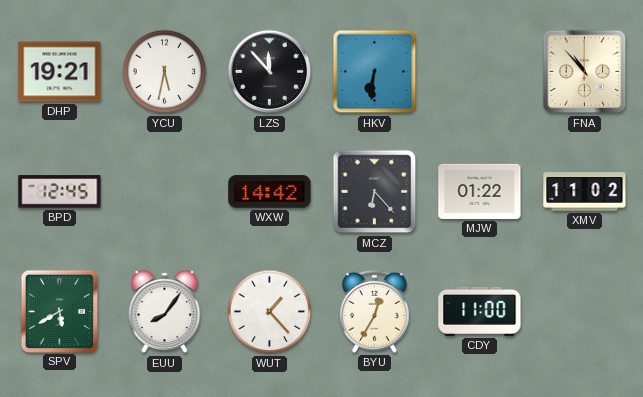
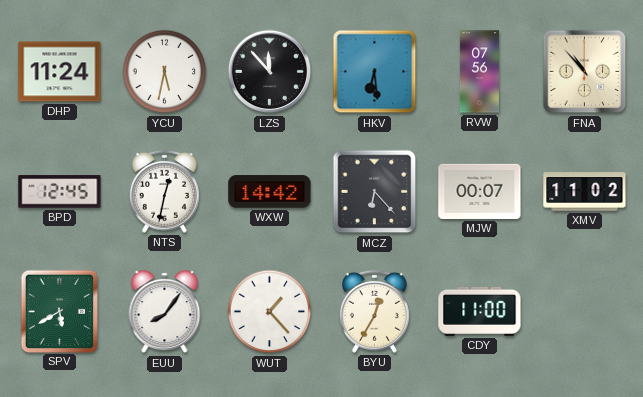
DHP: 19:21 -> 11:24
HKV: 6:31 -> 6:29
RVW: none -> 07:56
NTS: none -> 12:32
MJW: 01:22 -> 00:07
